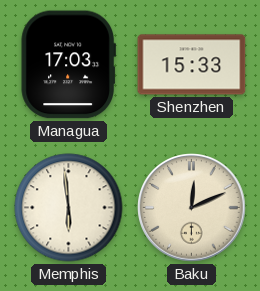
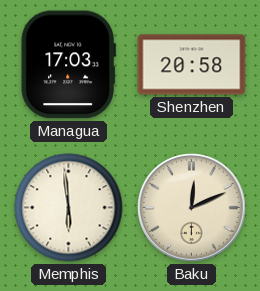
Shenzhen: 15:33 -> 20:58
